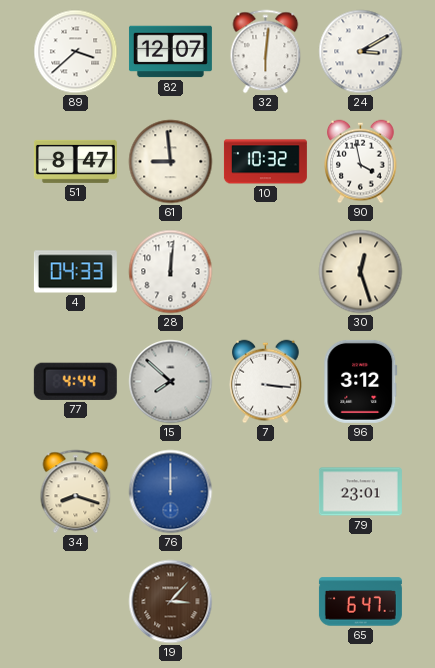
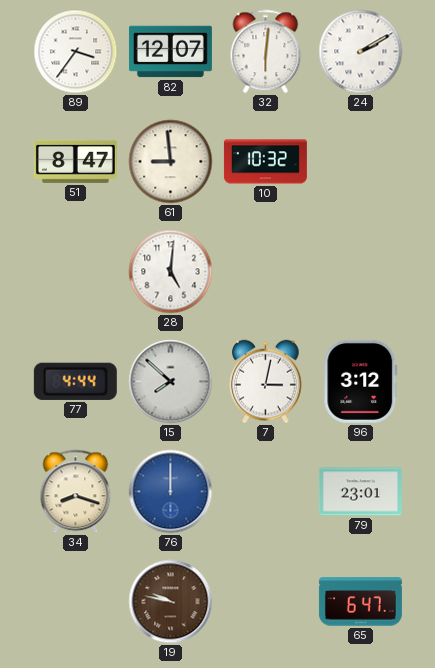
89: 3:38 -> 3:36
24: 3:10 -> 2:10
90: 3:58 -> none
4: 04:33 -> none
28: 12:01 -> 5:01
30: 12:27 -> none
7: 3:16 -> 3:02
19: 3:07 -> 9:47
